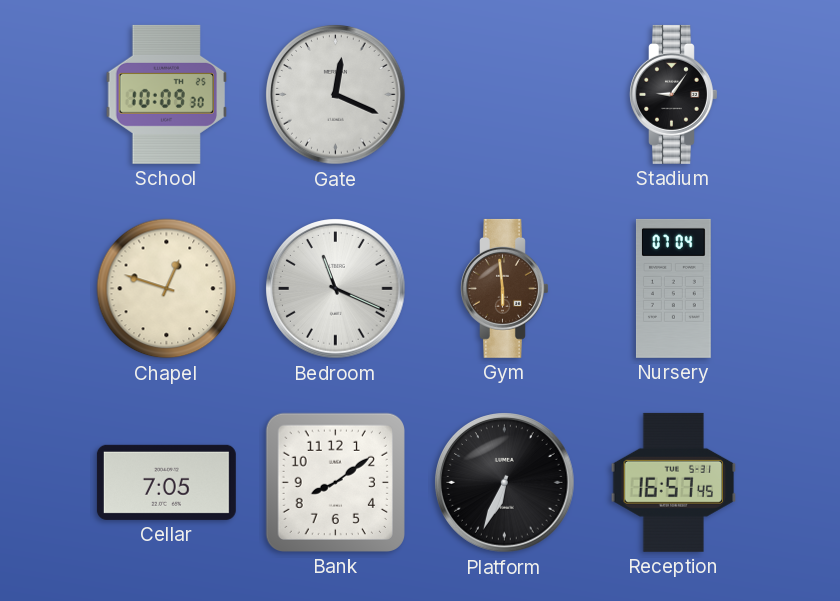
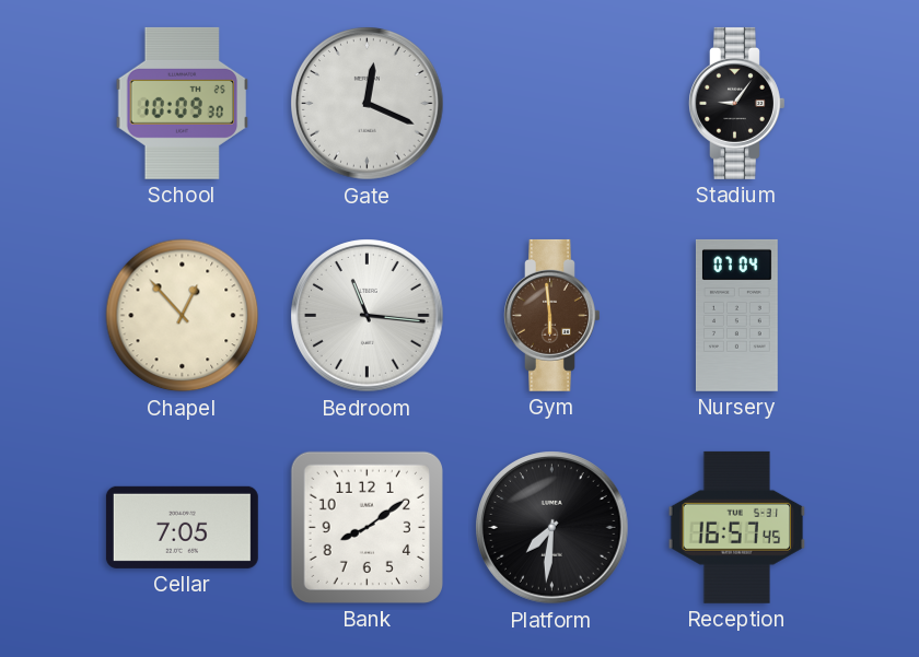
Chapel: 12:48 -> 12:53
Bedroom: 11:19 -> 11:16
Platform: 6:34 -> 7:31
